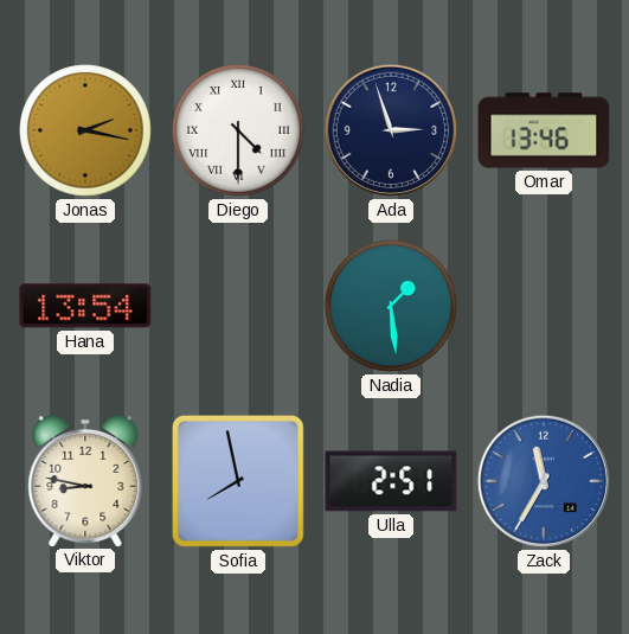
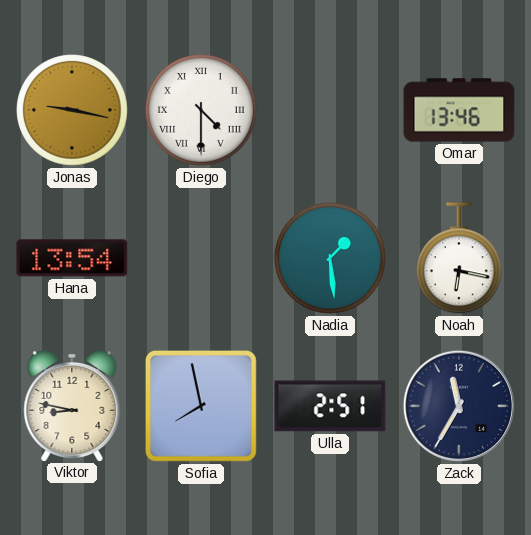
Jonas: 2:17 -> 9:17
Ada: 2:57 -> none
Noah: none -> 6:17
Zack dial: blue -> navy
